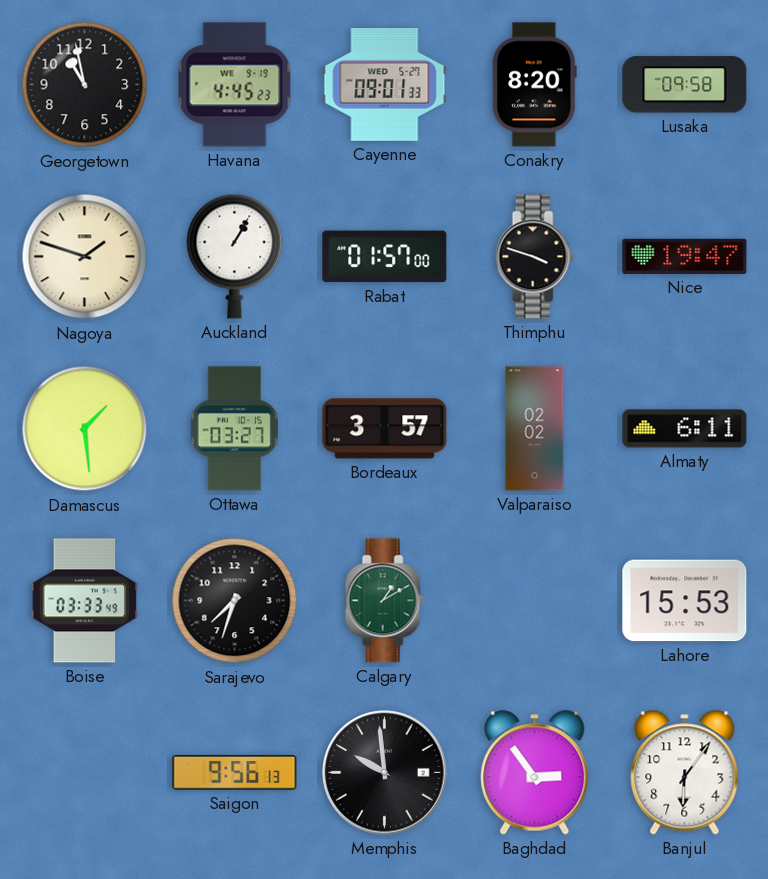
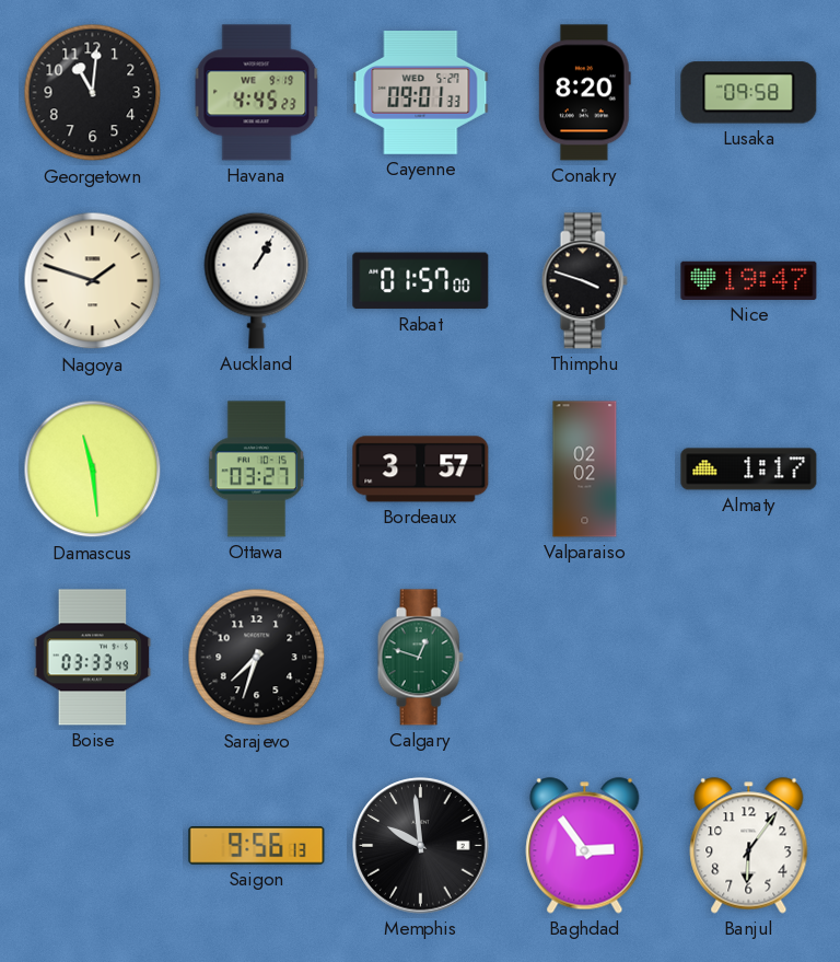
Georgetown: 10:58 -> 11:01
Damascus: 1:29 -> 11:29
Almaty: 6:11 -> 1:17
Calgary: 1:10 -> 12:48
Lahore: 15:53 -> none
